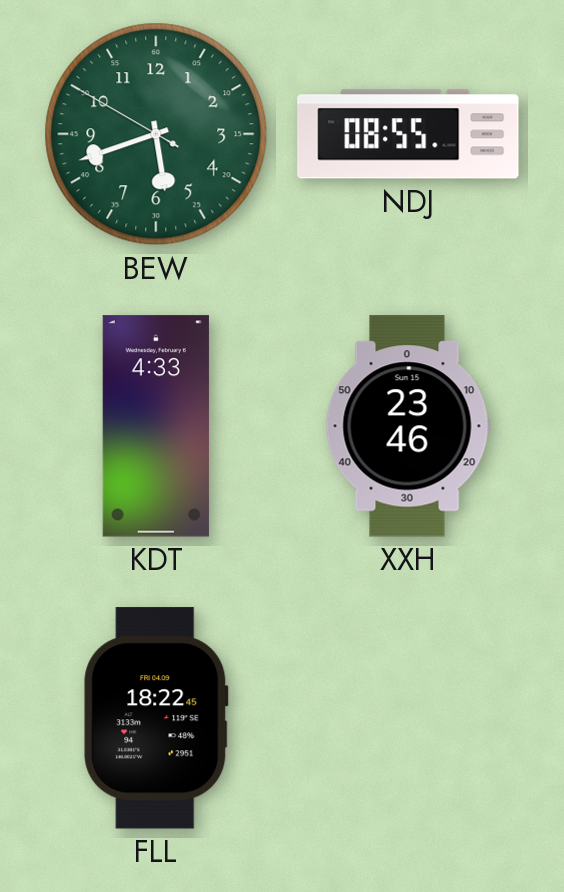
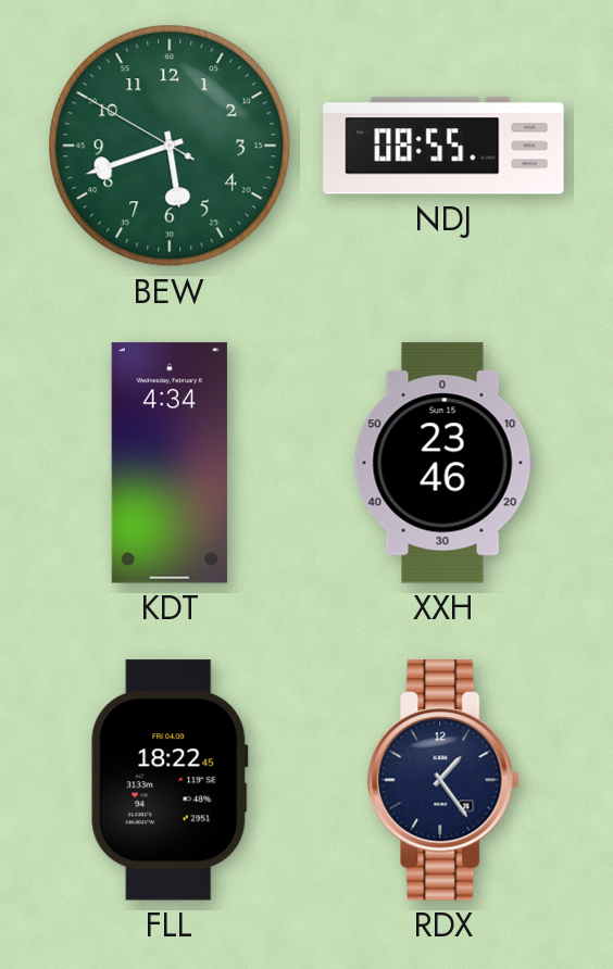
KDT: 4:33 -> 4:34
RDX: none -> 1:24
